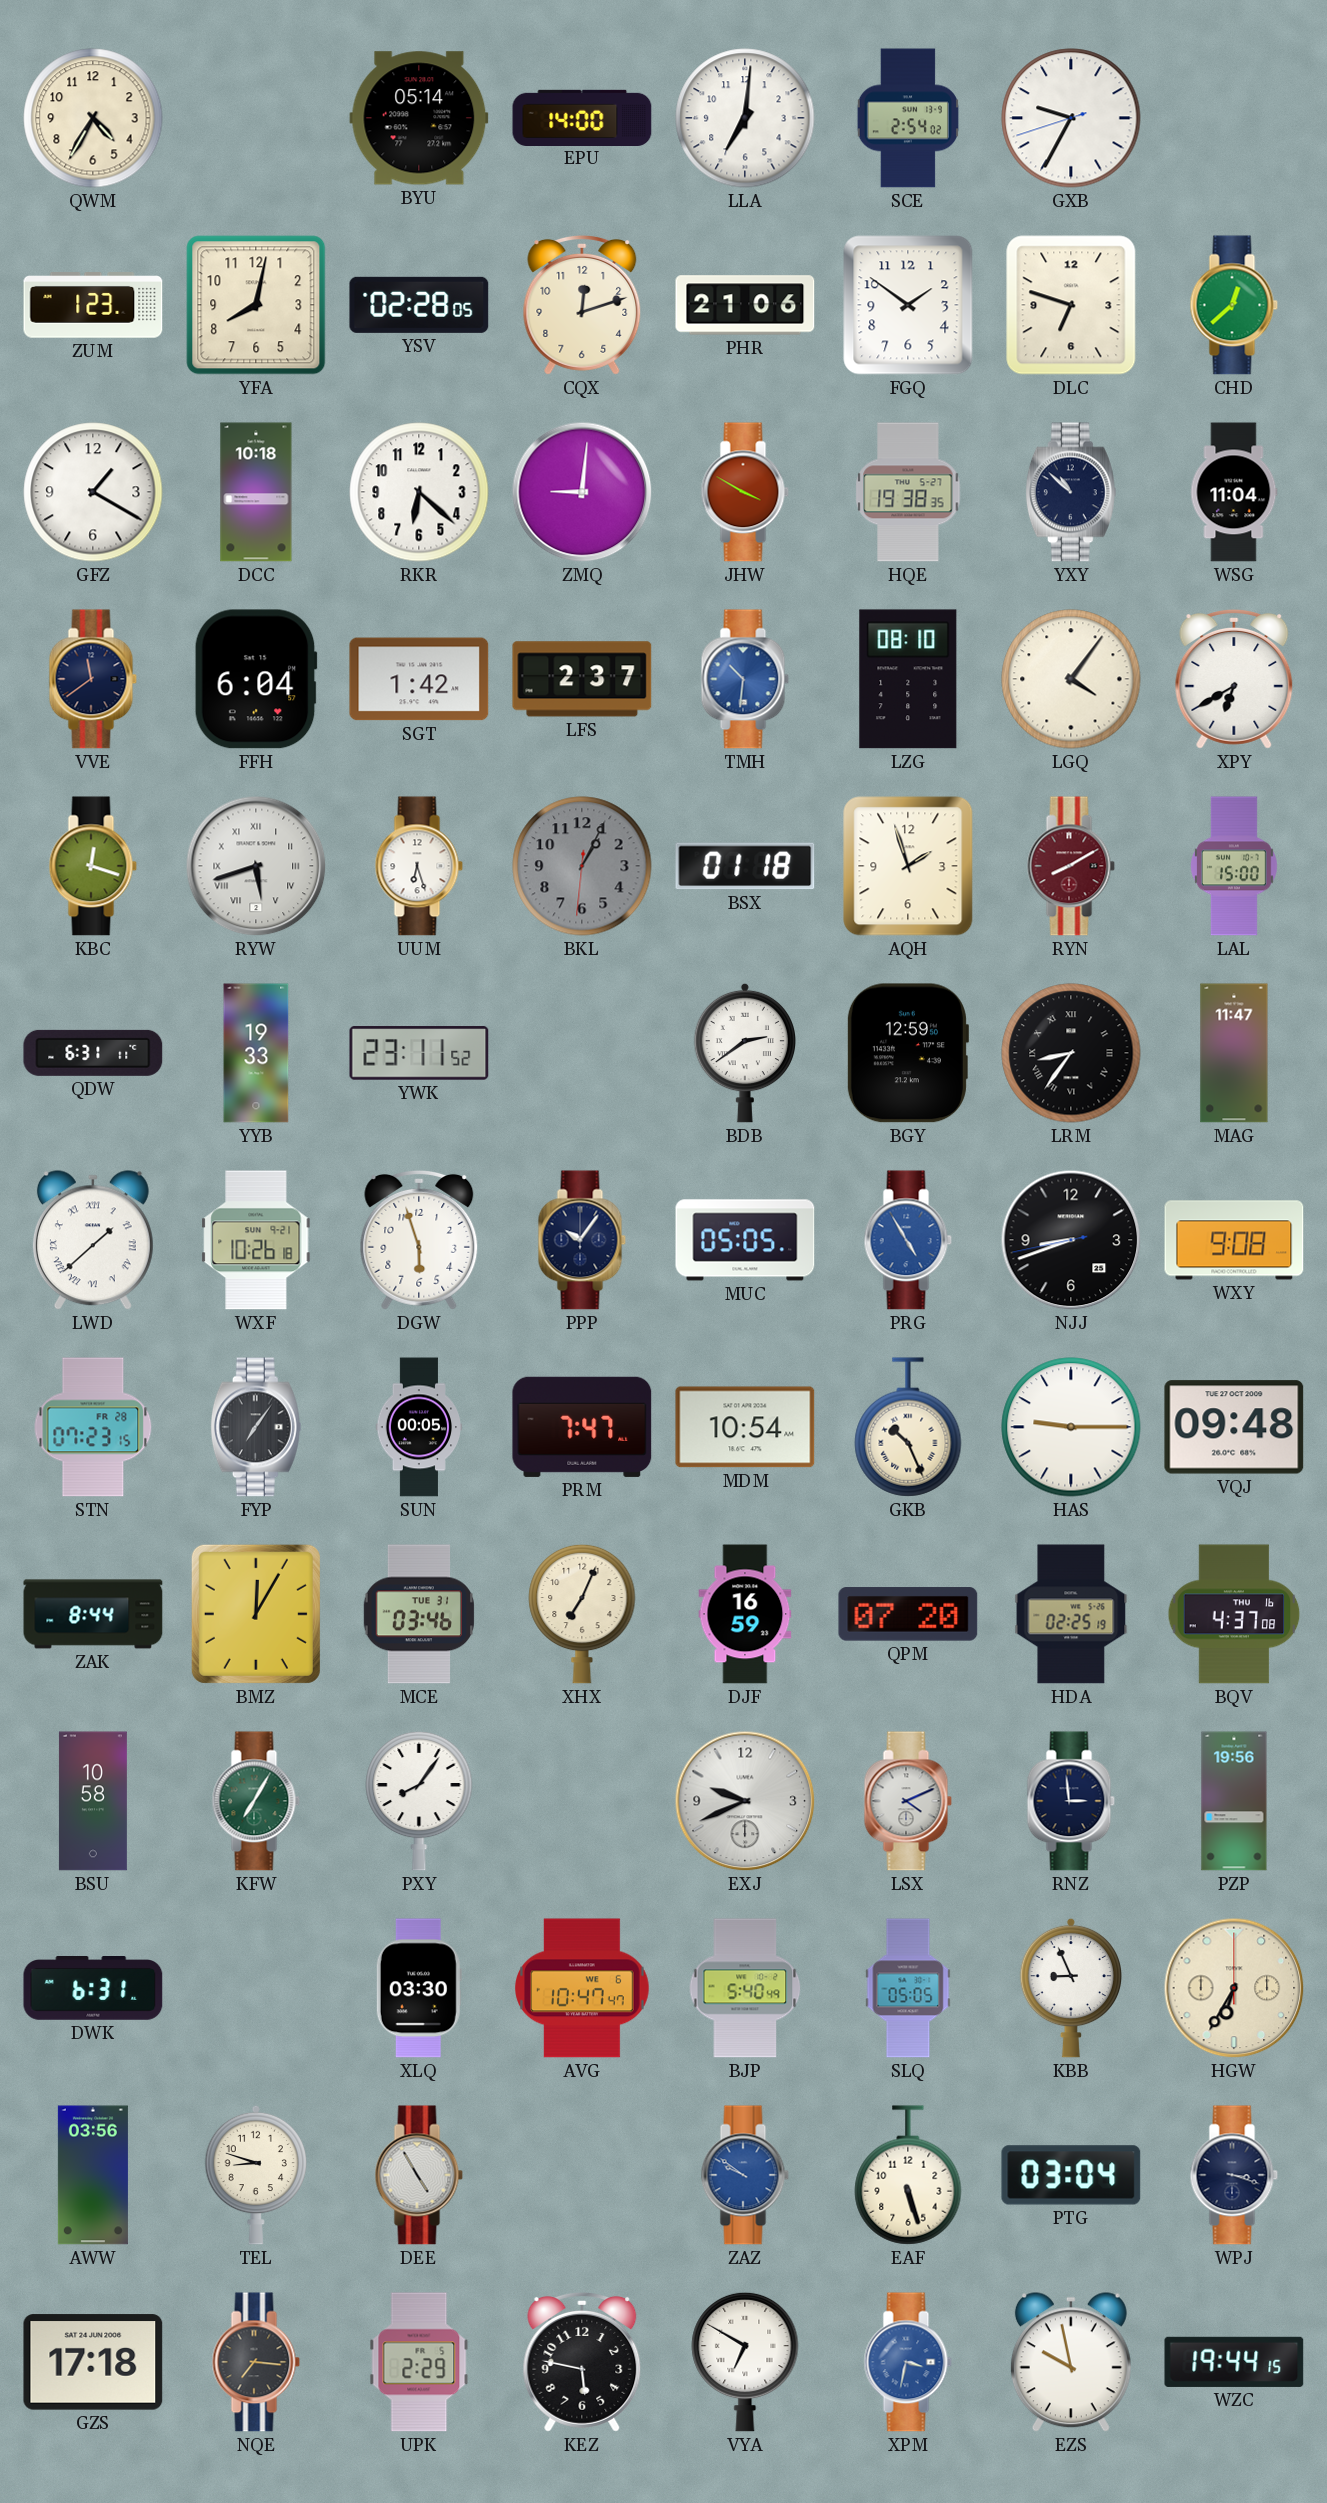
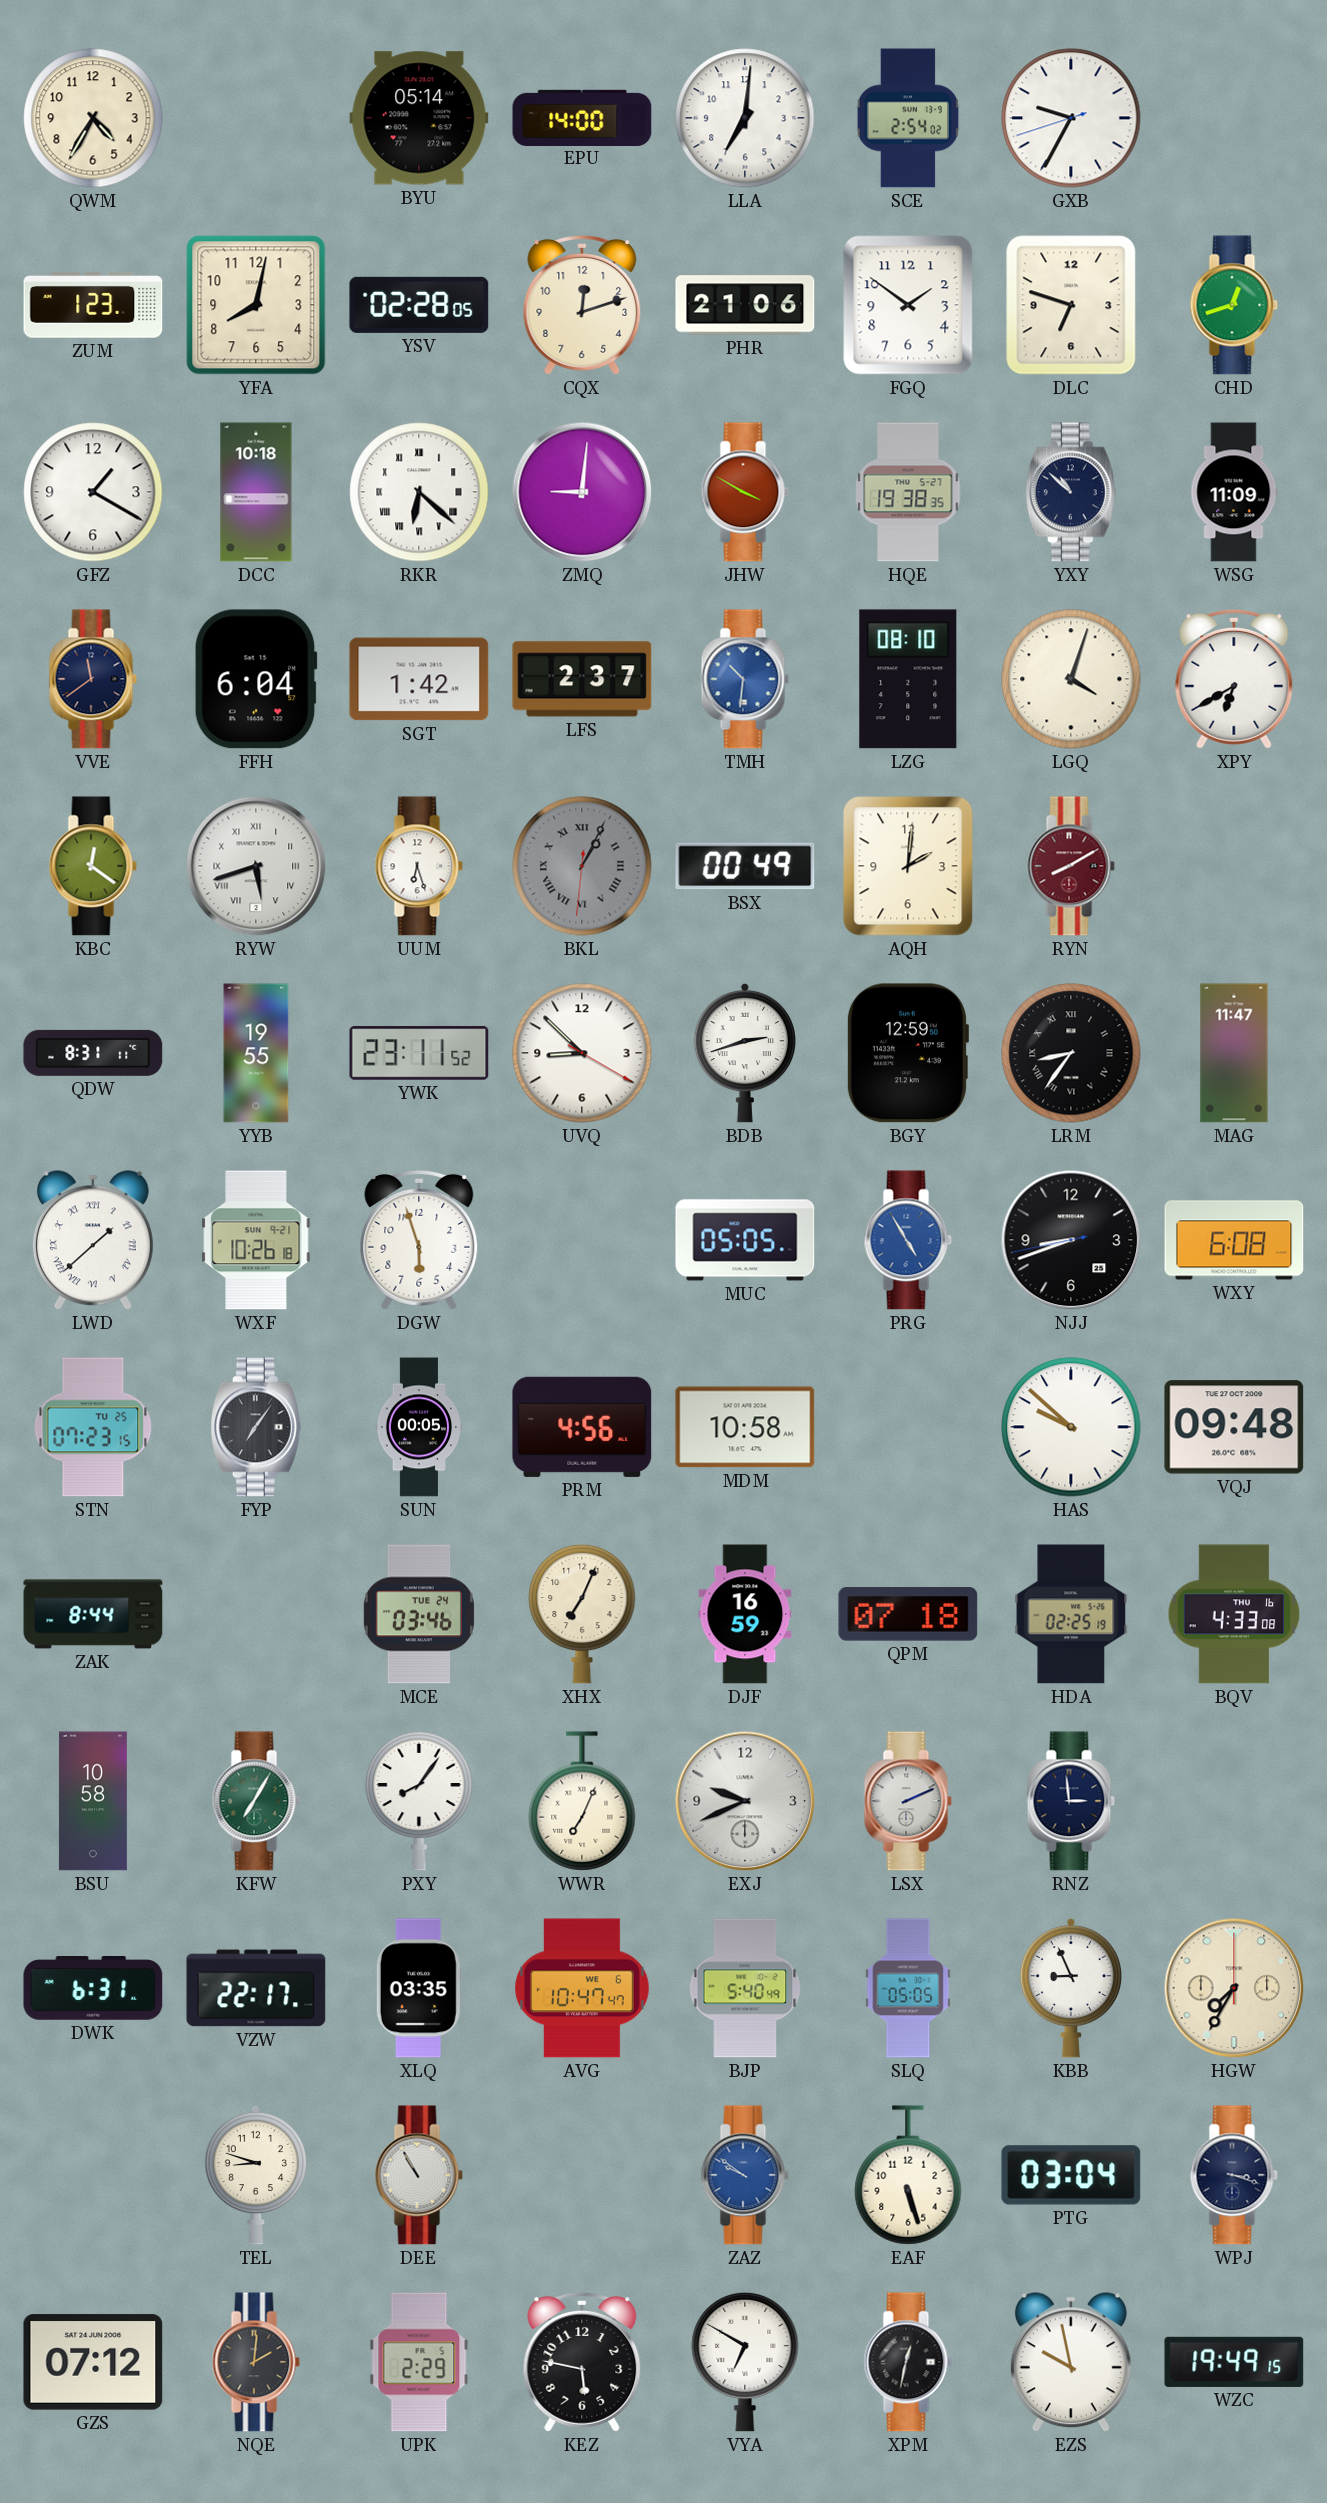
CHD: 12:38 -> 12:42
RKR numerals: Arabic -> Roman
WSG: 11:04 -> 11:09
LGQ: 4:06 -> 4:03
KBC: 12:18 -> 12:21
BKL numerals: Arabic -> Roman
BSX: 01:18 -> 00:49
AQH: 1:57 -> 2:01
LAL: 15:00 -> none
QDW: 6:31 -> 8:31
YYB: 19:33 -> 19:55
UVQ: none -> 8:52
BDB: 2:39 -> 2:42
PPP: 10:06 -> none
WXY: 9:08 -> 6:08
STN date: FR 28 -> TU 25
PRM: 7:47 -> 4:56
MDM: 10:54 -> 10:58
GKB: 10:26 -> none
HAS: 9:15 -> 9:52
BMZ: 12:05 -> none
MCE date: TUE 31 -> TUE 24
QPM: 07:20 -> 07:18
BQV: 4:37 -> 4:33
WWR: none -> 7:04
LSX: 4:11 -> 2:11
PZP: 19:56 -> none
VZW: none -> 22:17
XLQ: 03:30 -> 03:35
HGW: 6:35 -> 7:35
AWW: 03:56 -> none
DEE: 4:55 -> 10:55
GZS: 17:18 -> 07:12
NQE: 7:16 -> 2:01
XPM: 3:32 -> 12:32
XPM dial: blue -> black
WZC: 19:44 -> 19:49
